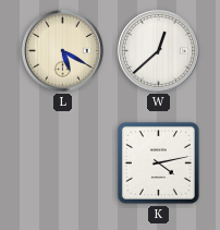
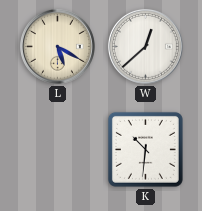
K: 4:13 -> 10:31
